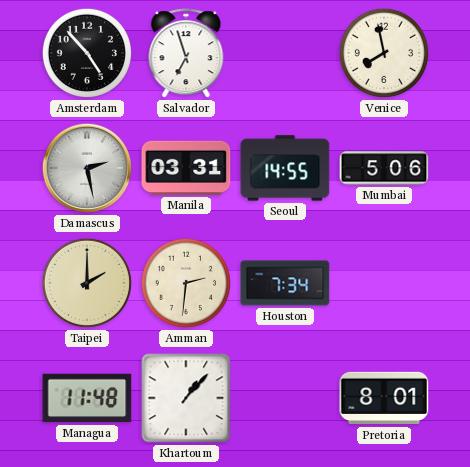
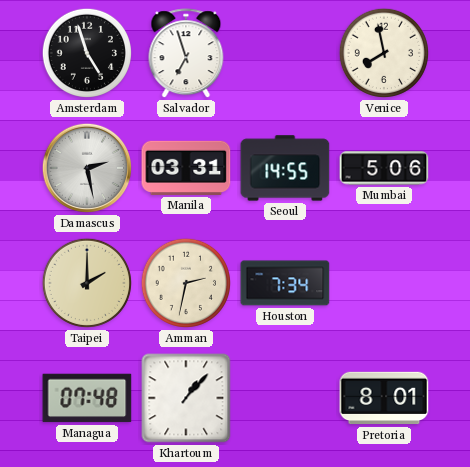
Amsterdam: 4:53 -> 4:57
Amman: 2:31 -> 2:32
Managua: 11:48 -> 07:48
